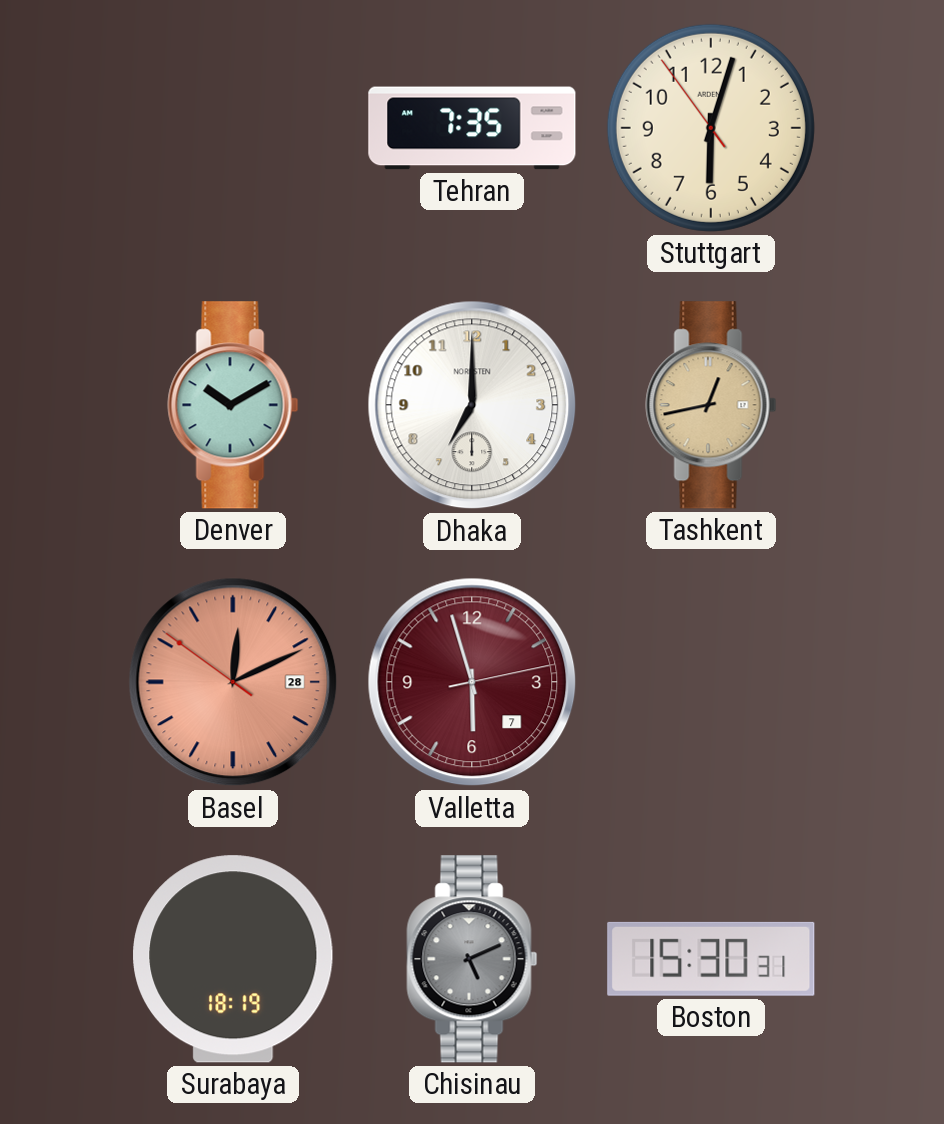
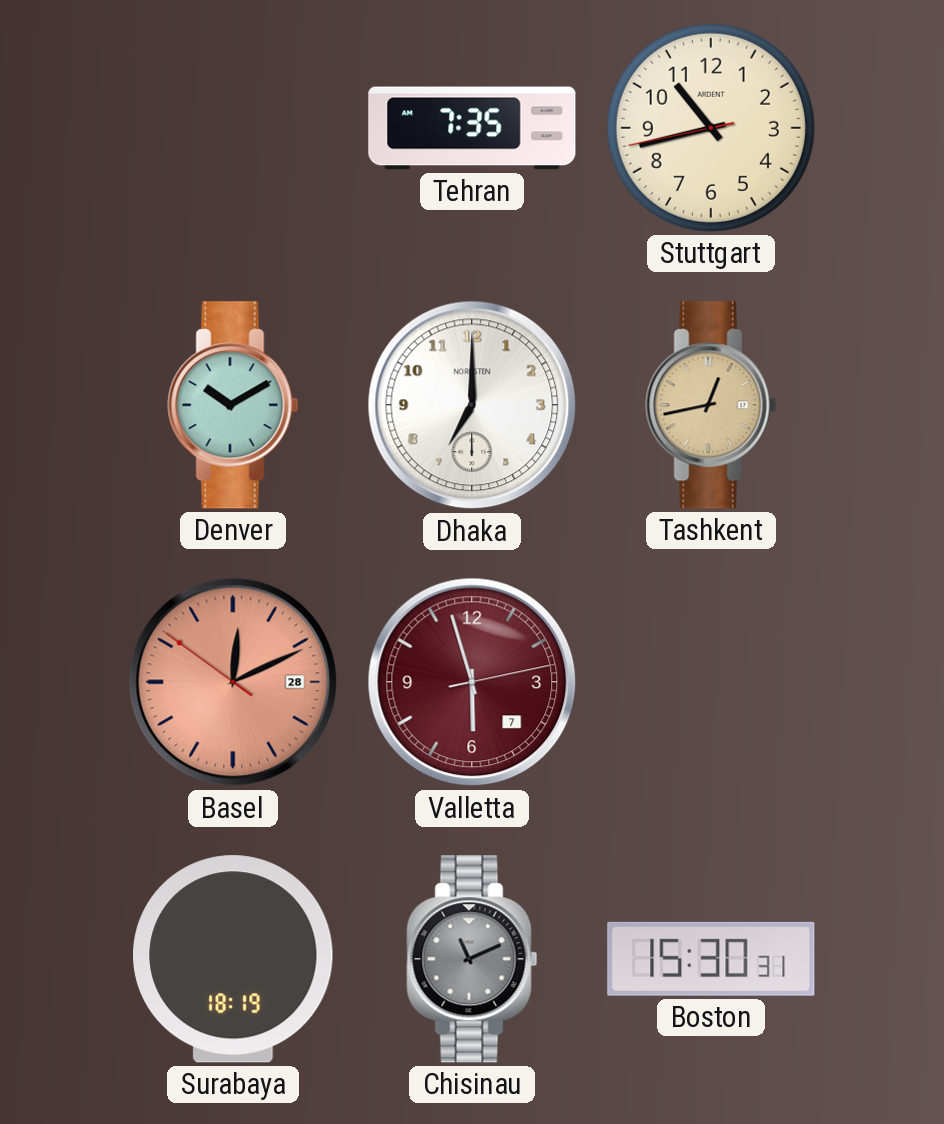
Stuttgart: 6:02 -> 10:42
Chisinau: 5:11 -> 11:11
